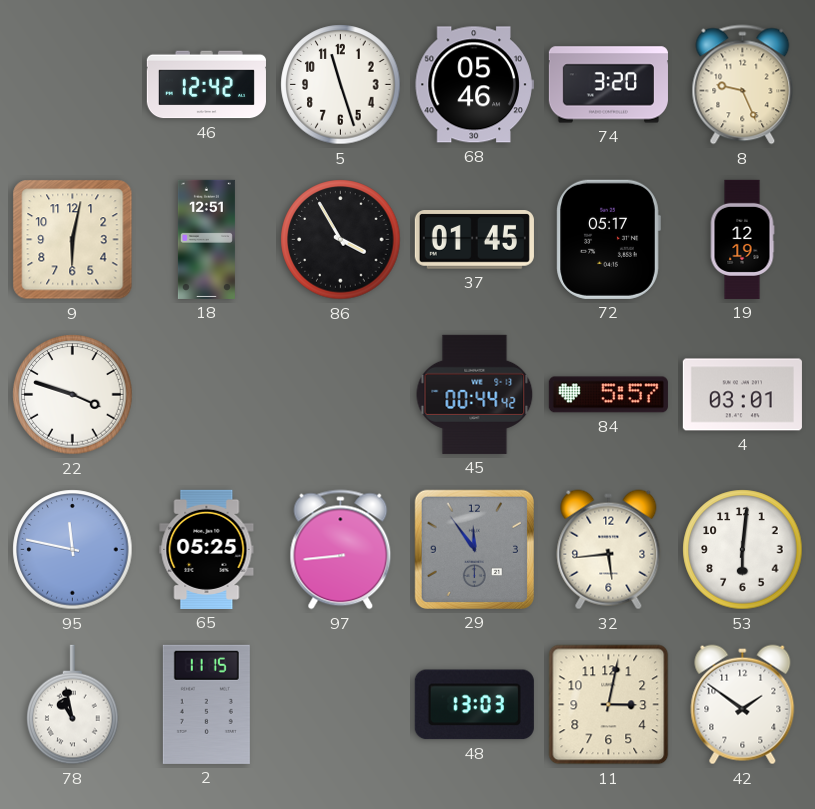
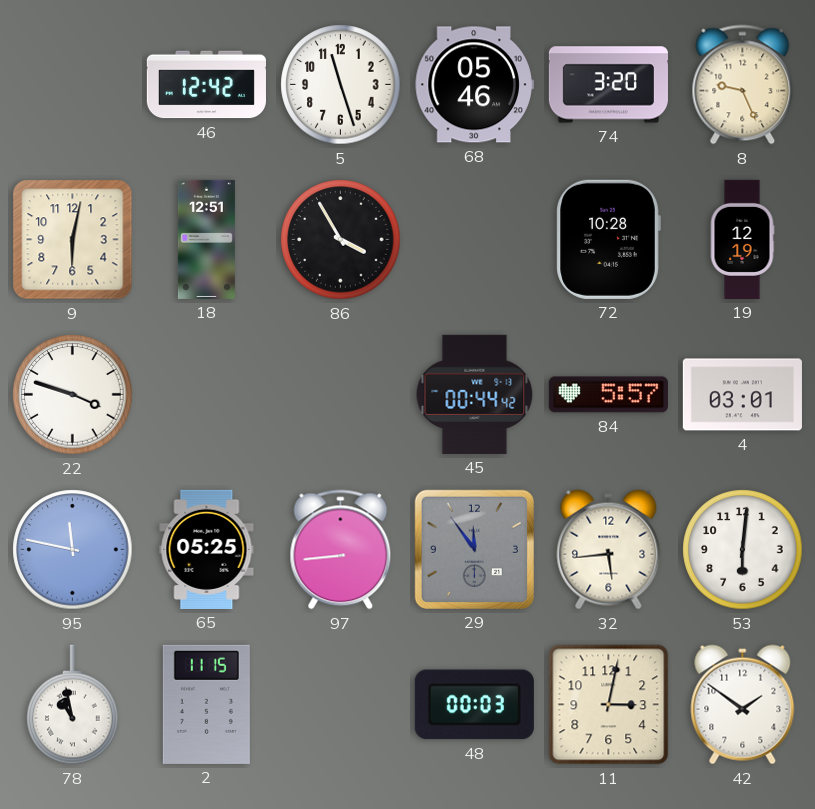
37: 01:45 -> none
72: 05:17 -> 10:28
48: 13:03 -> 00:03
